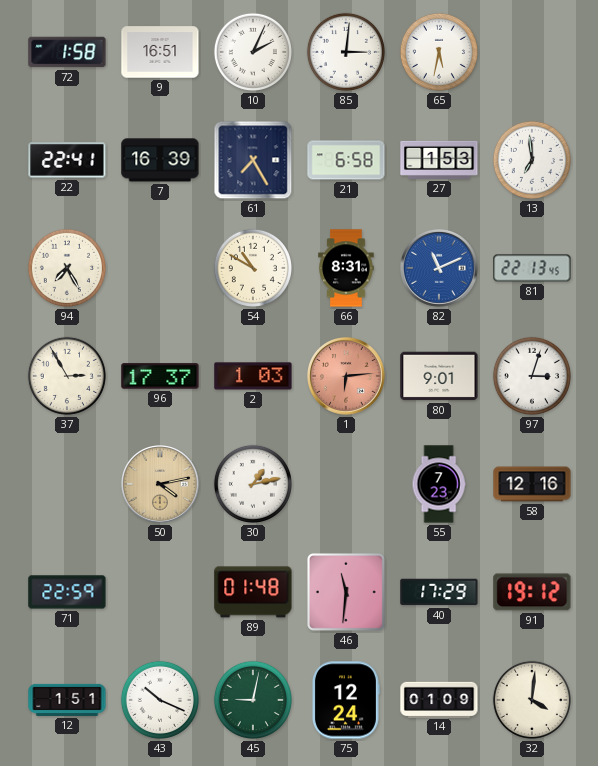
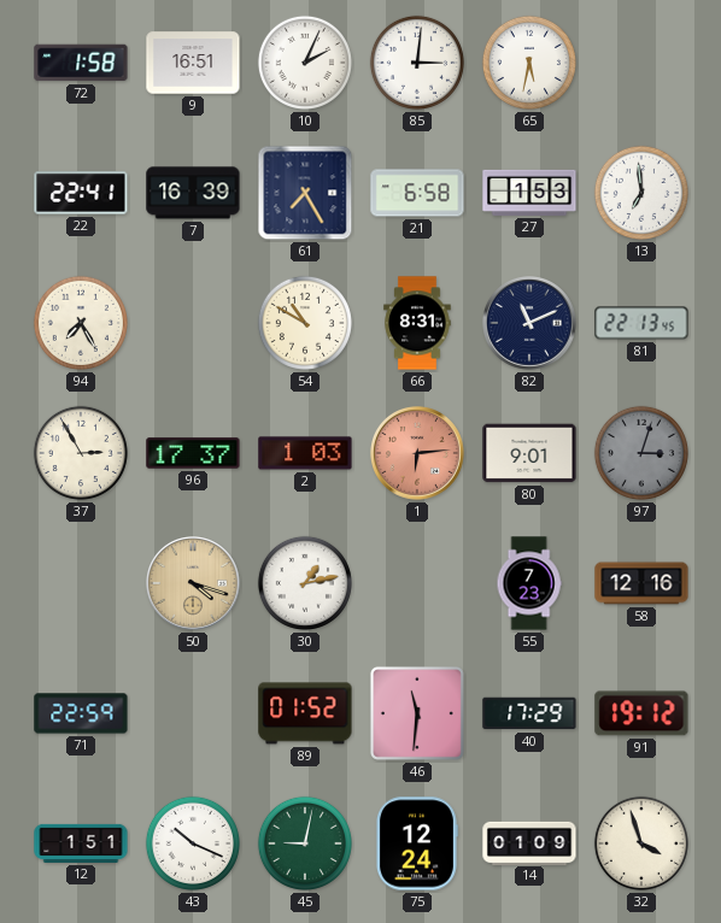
82 dial: blue -> navy
97 dial: white -> grey
50: 4:13 -> 4:18
89: 01:48 -> 01:52
32: 4:01 -> 3:57
